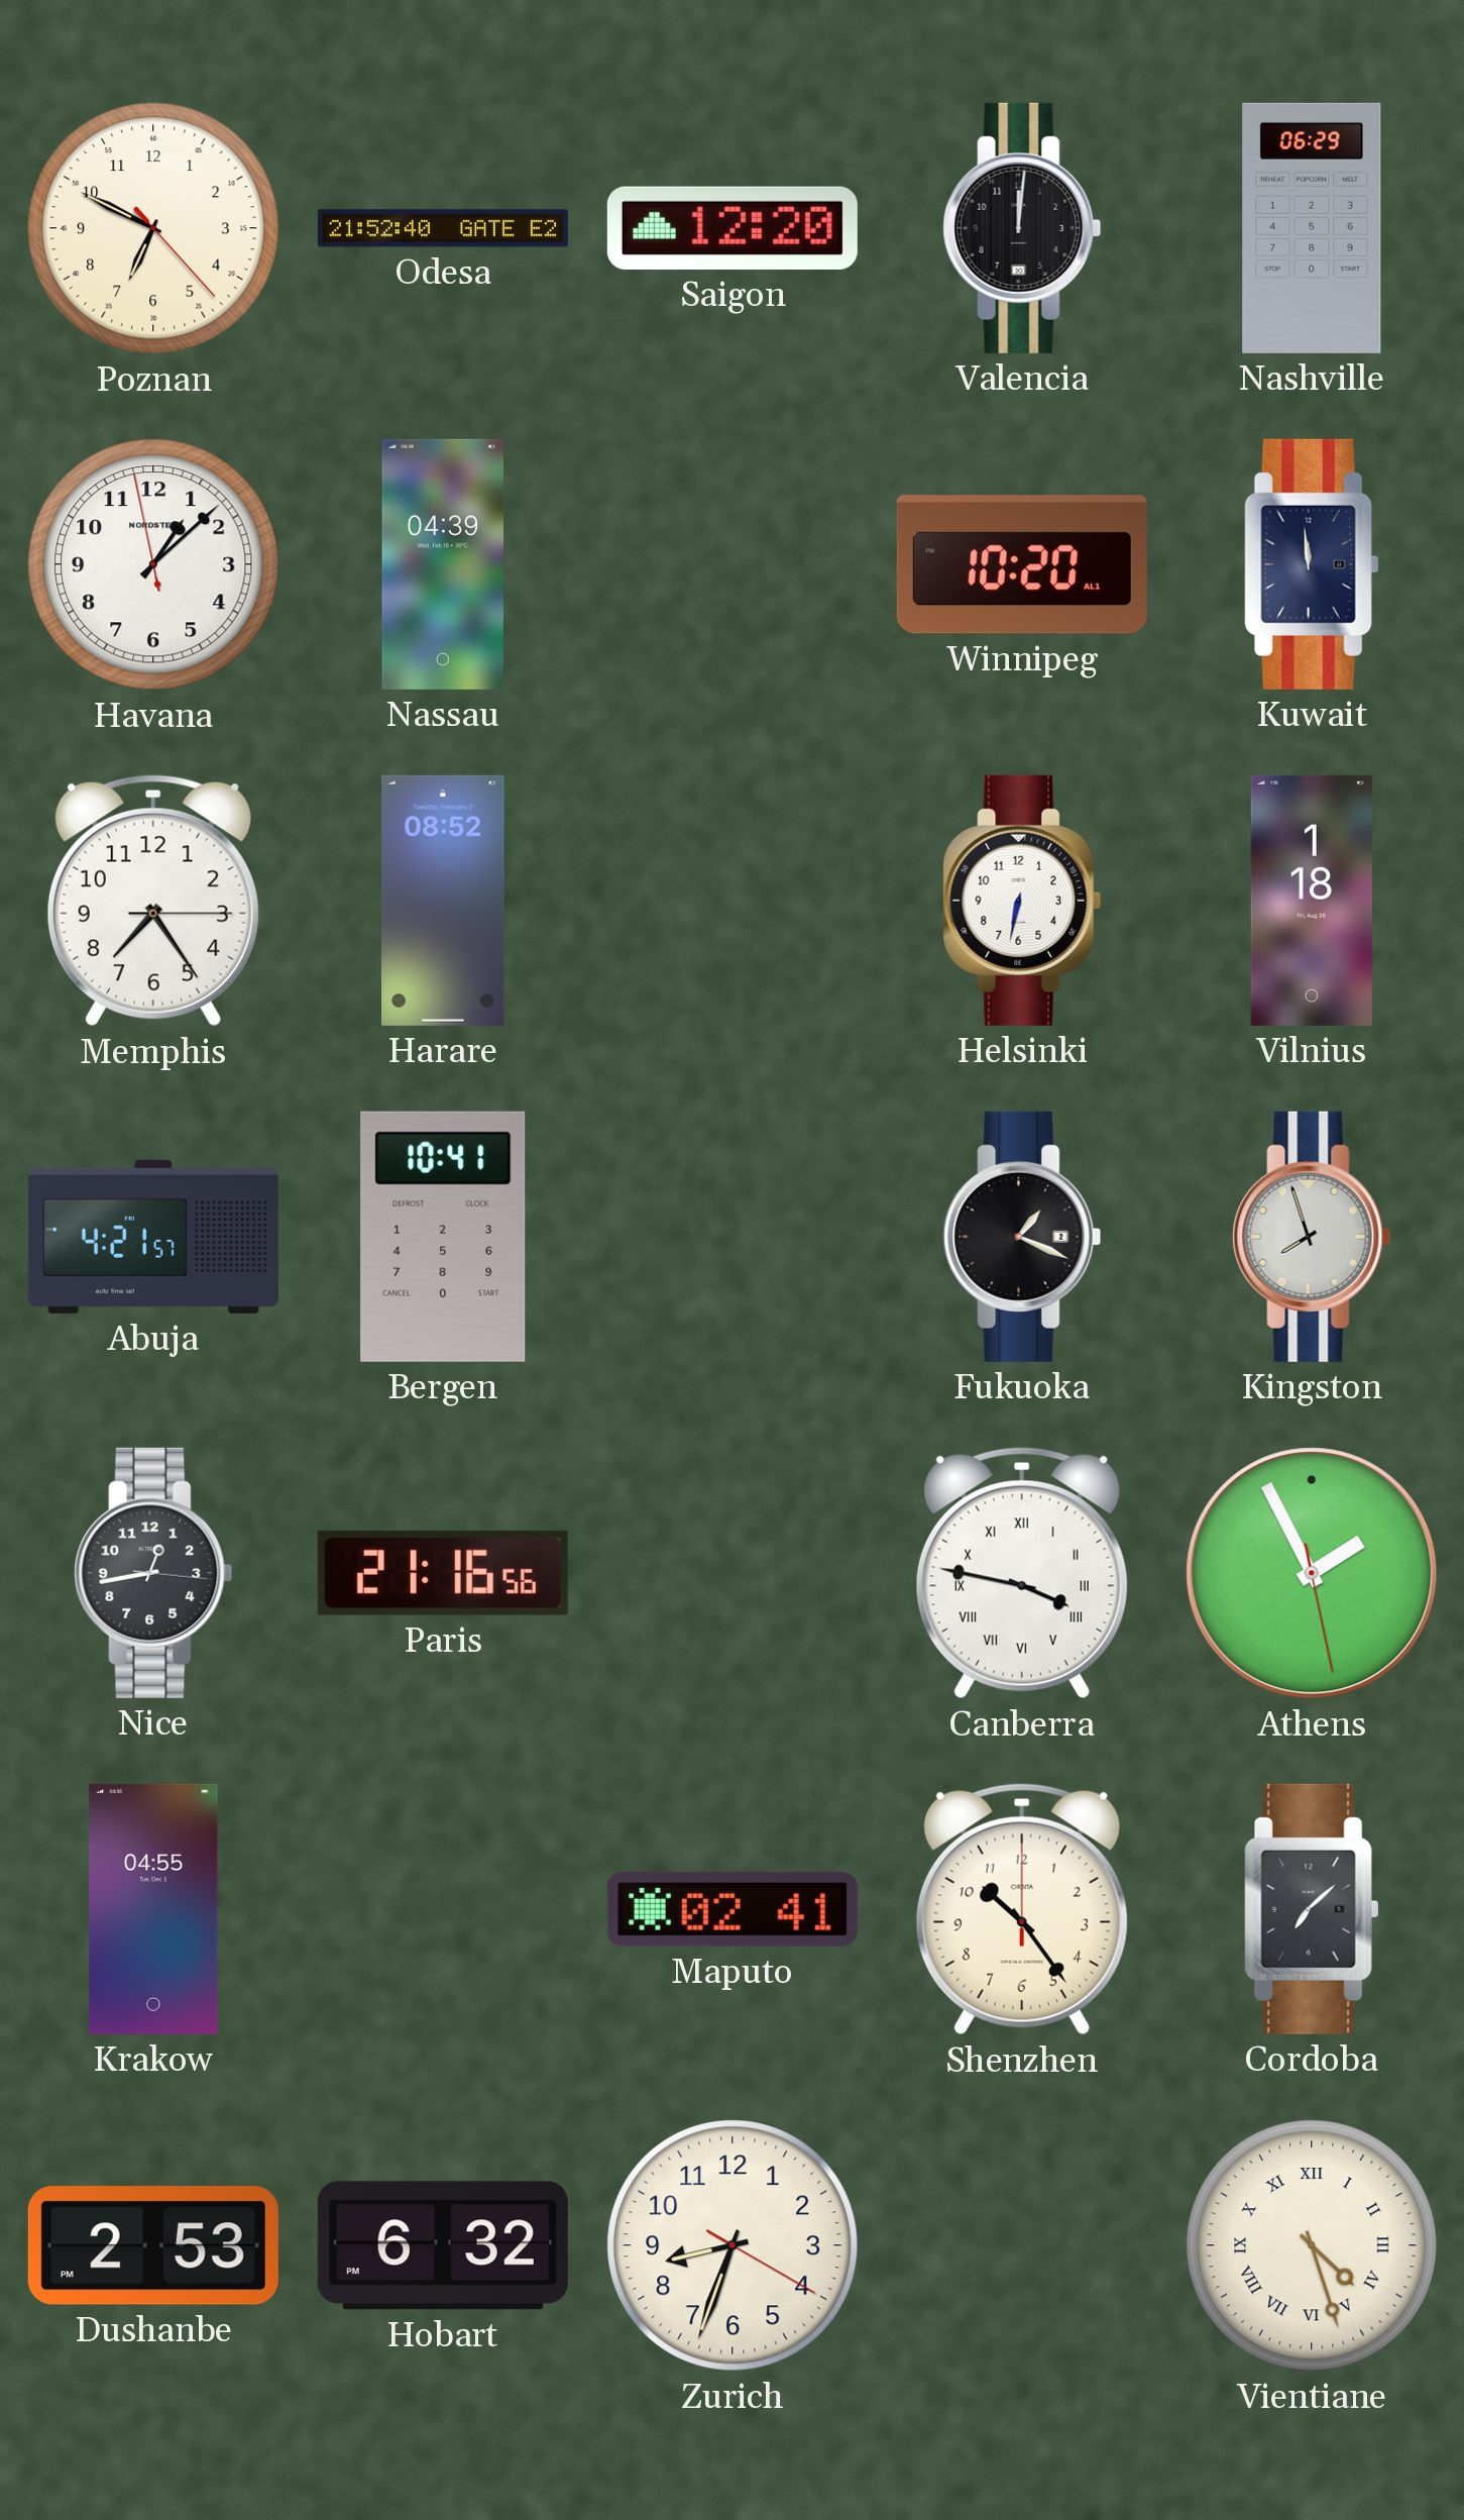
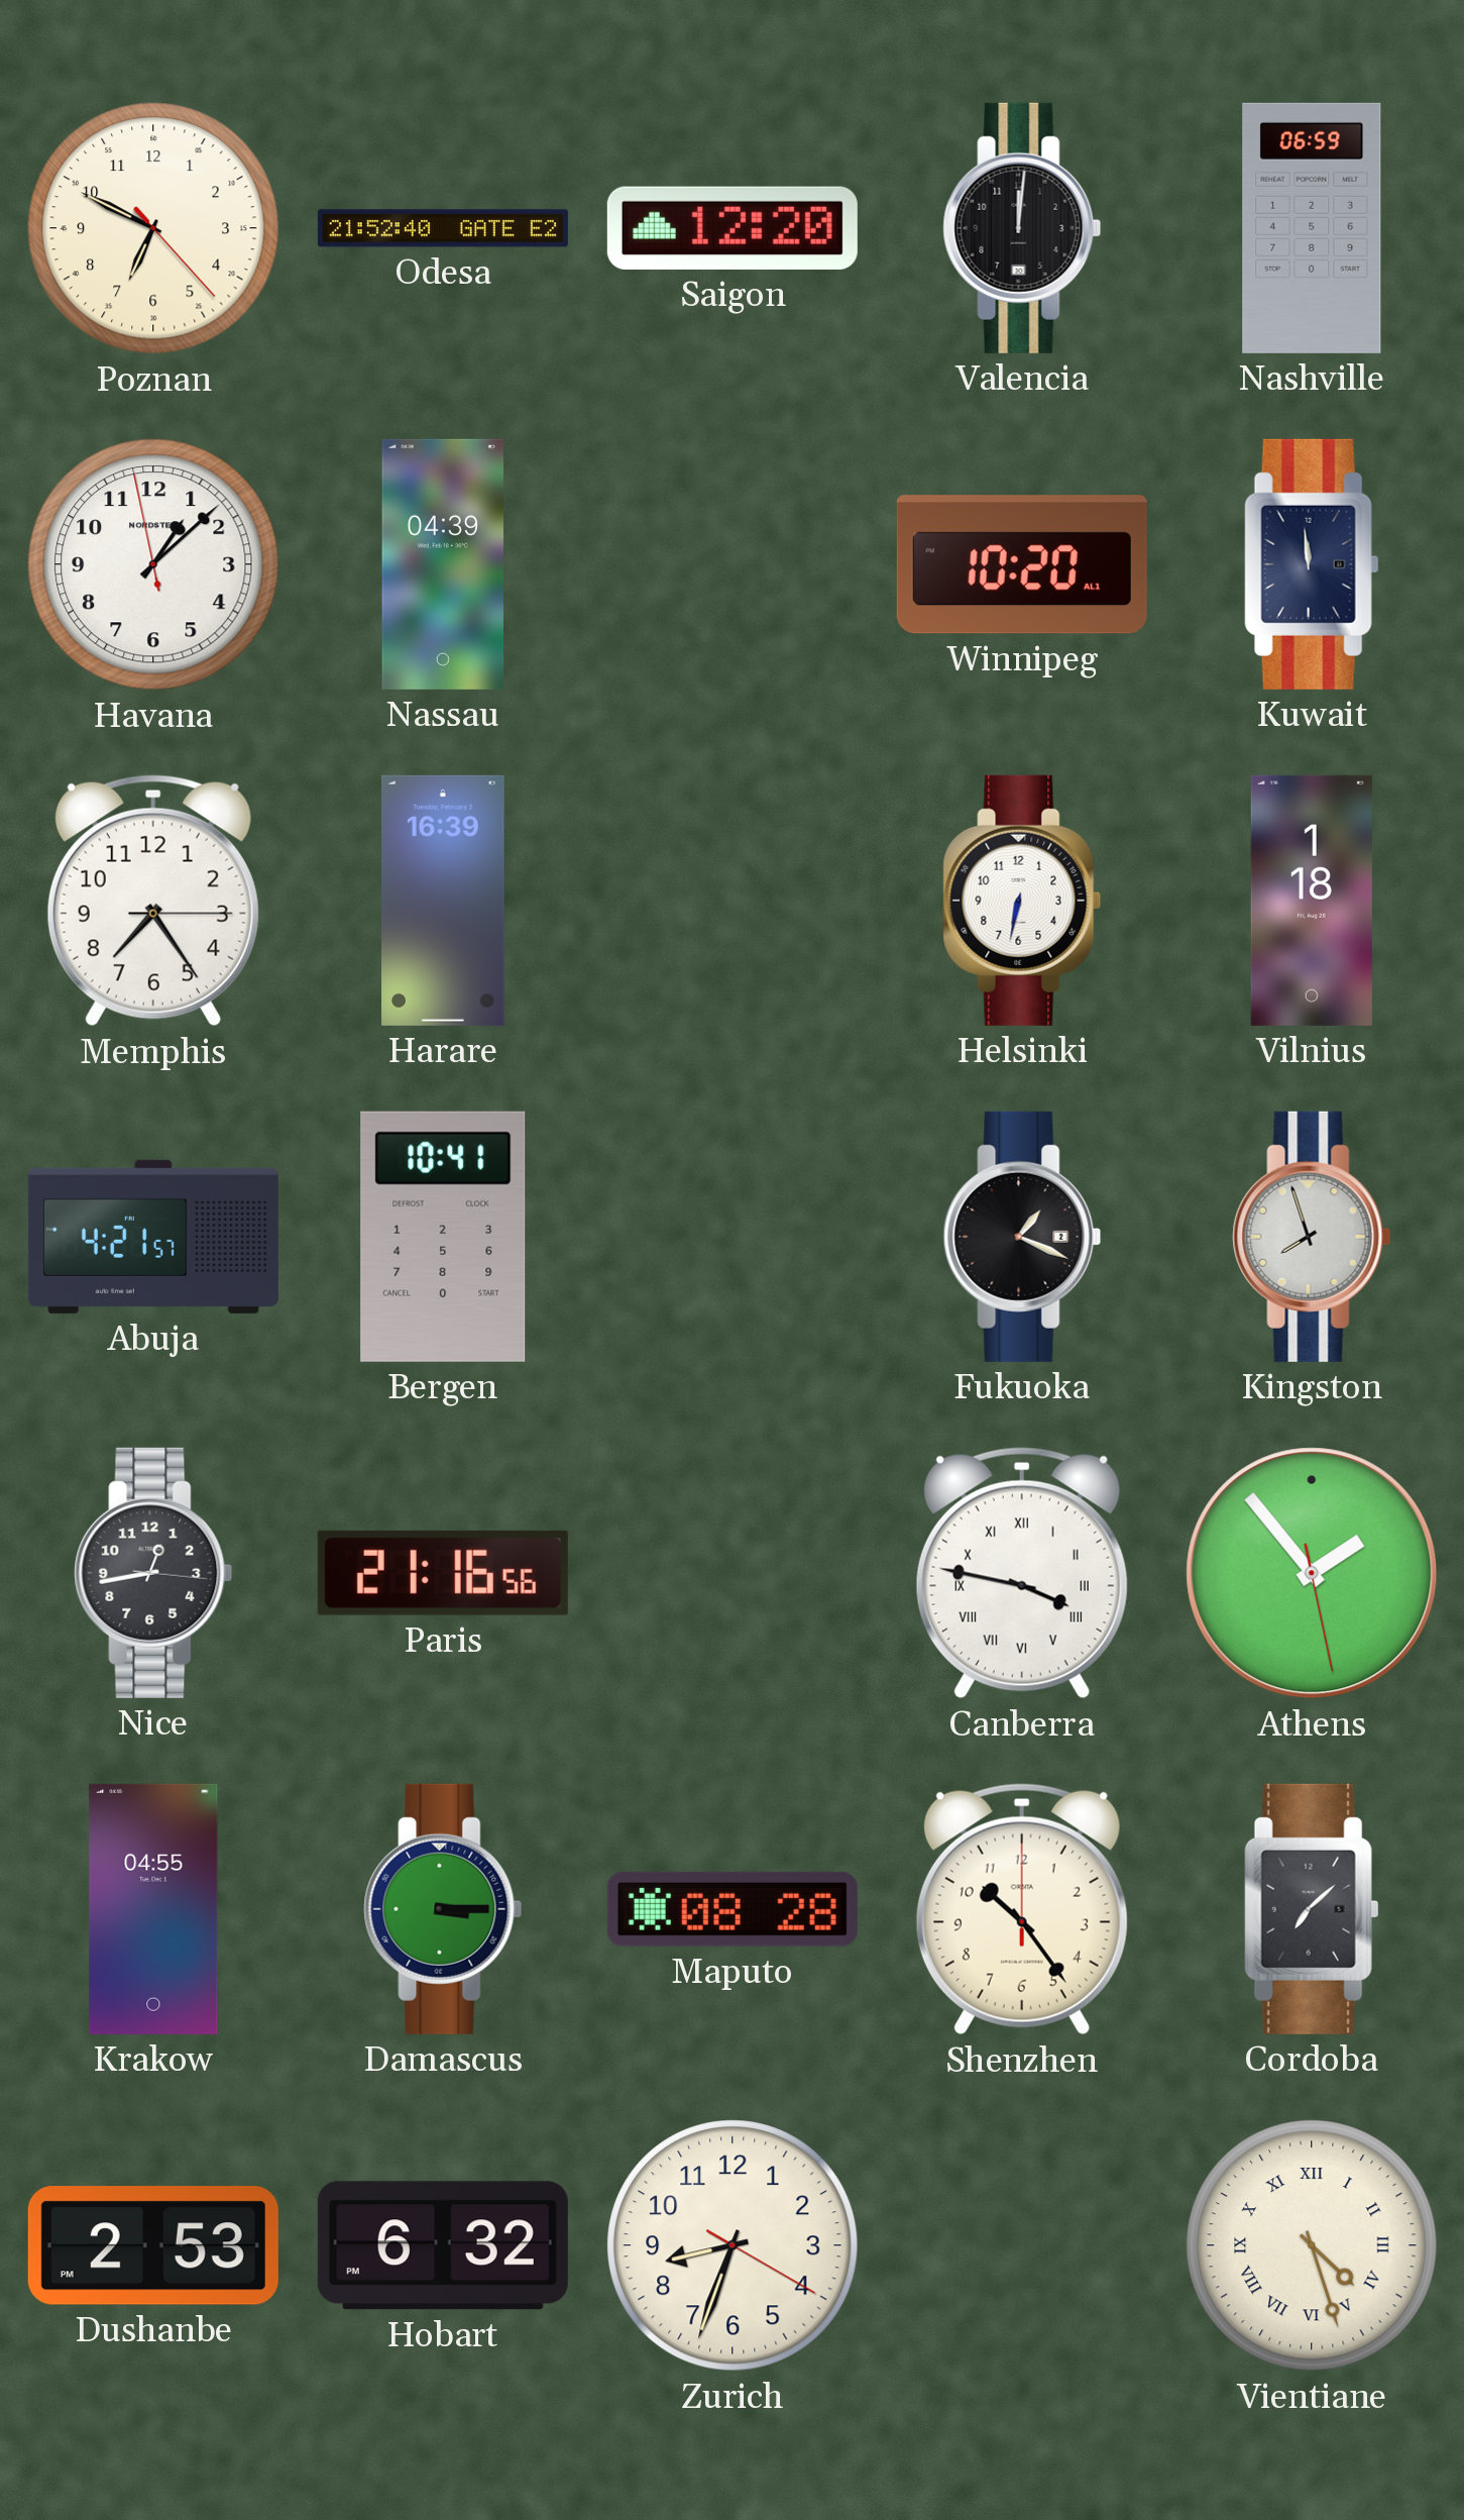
Nashville: 06:29 -> 06:59
Harare: 08:52 -> 16:39
Athens: 1:55 -> 1:53
Damascus: none -> 3:15
Maputo: 02:41 -> 08:28
